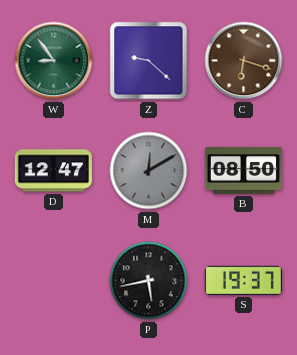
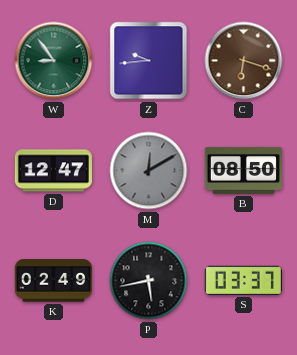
Z: 9:22 -> 9:44
K: none -> 02:49
S: 19:37 -> 03:37
